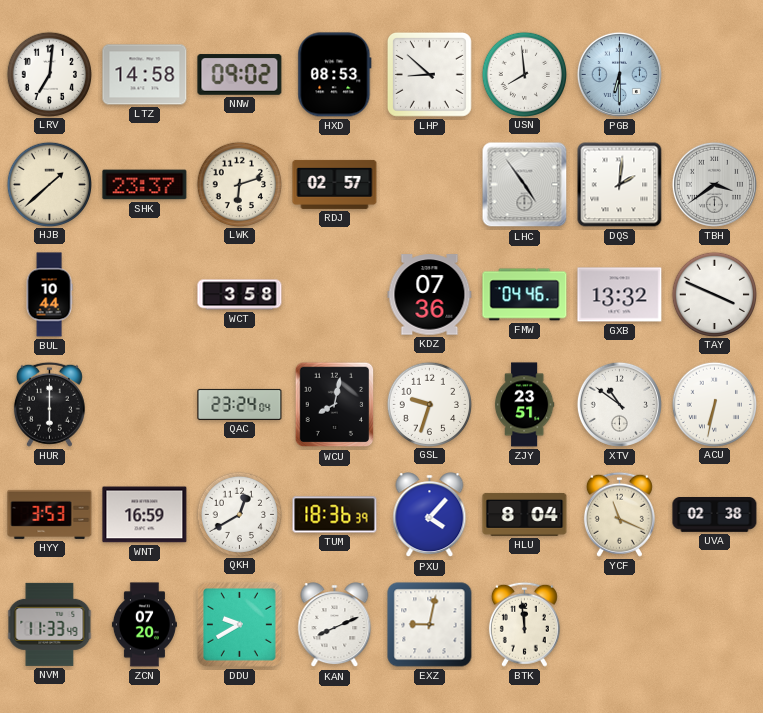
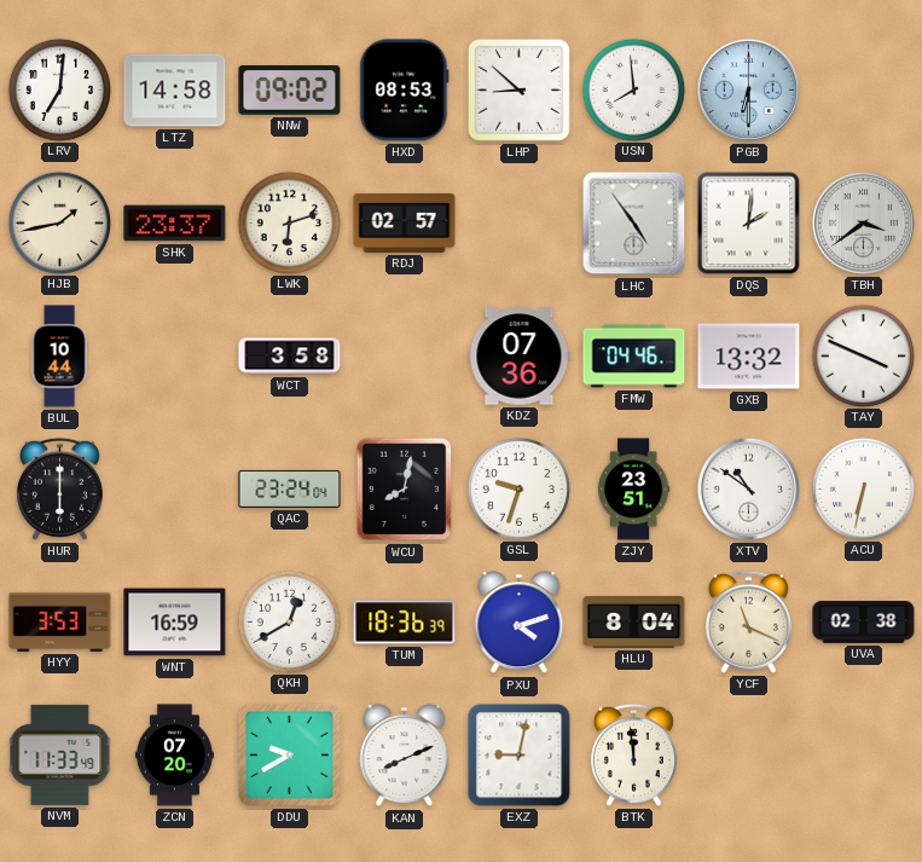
HJB: 1:38 -> 1:43
PXU: 4:07 -> 4:12
